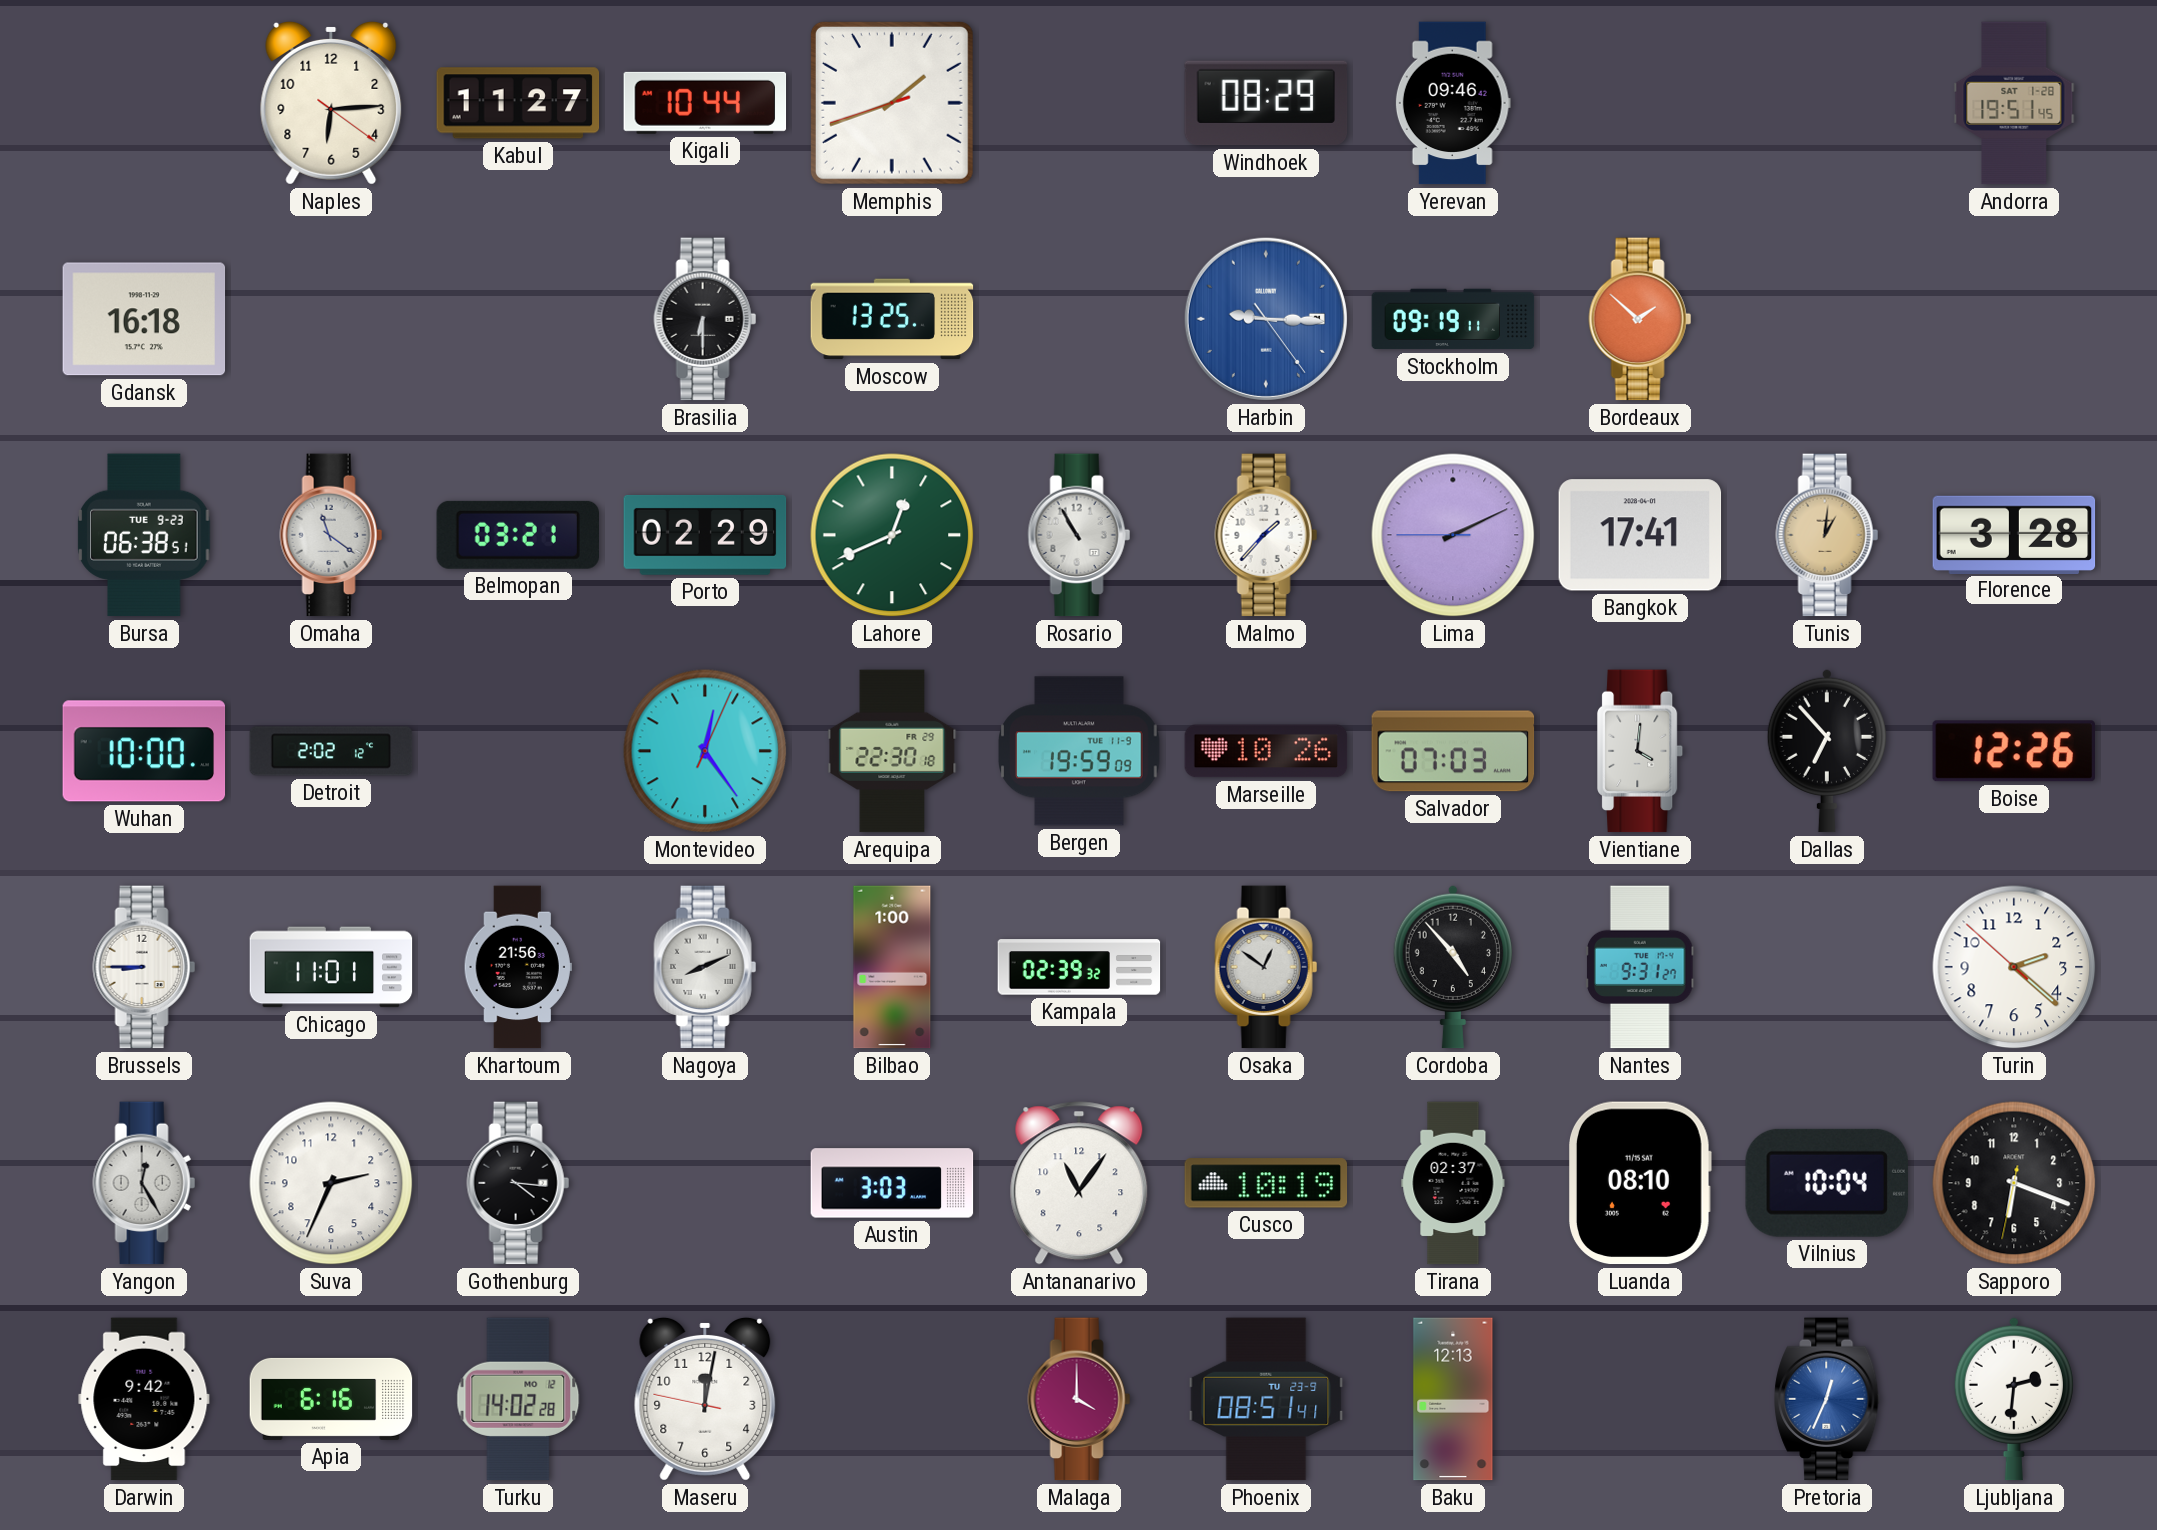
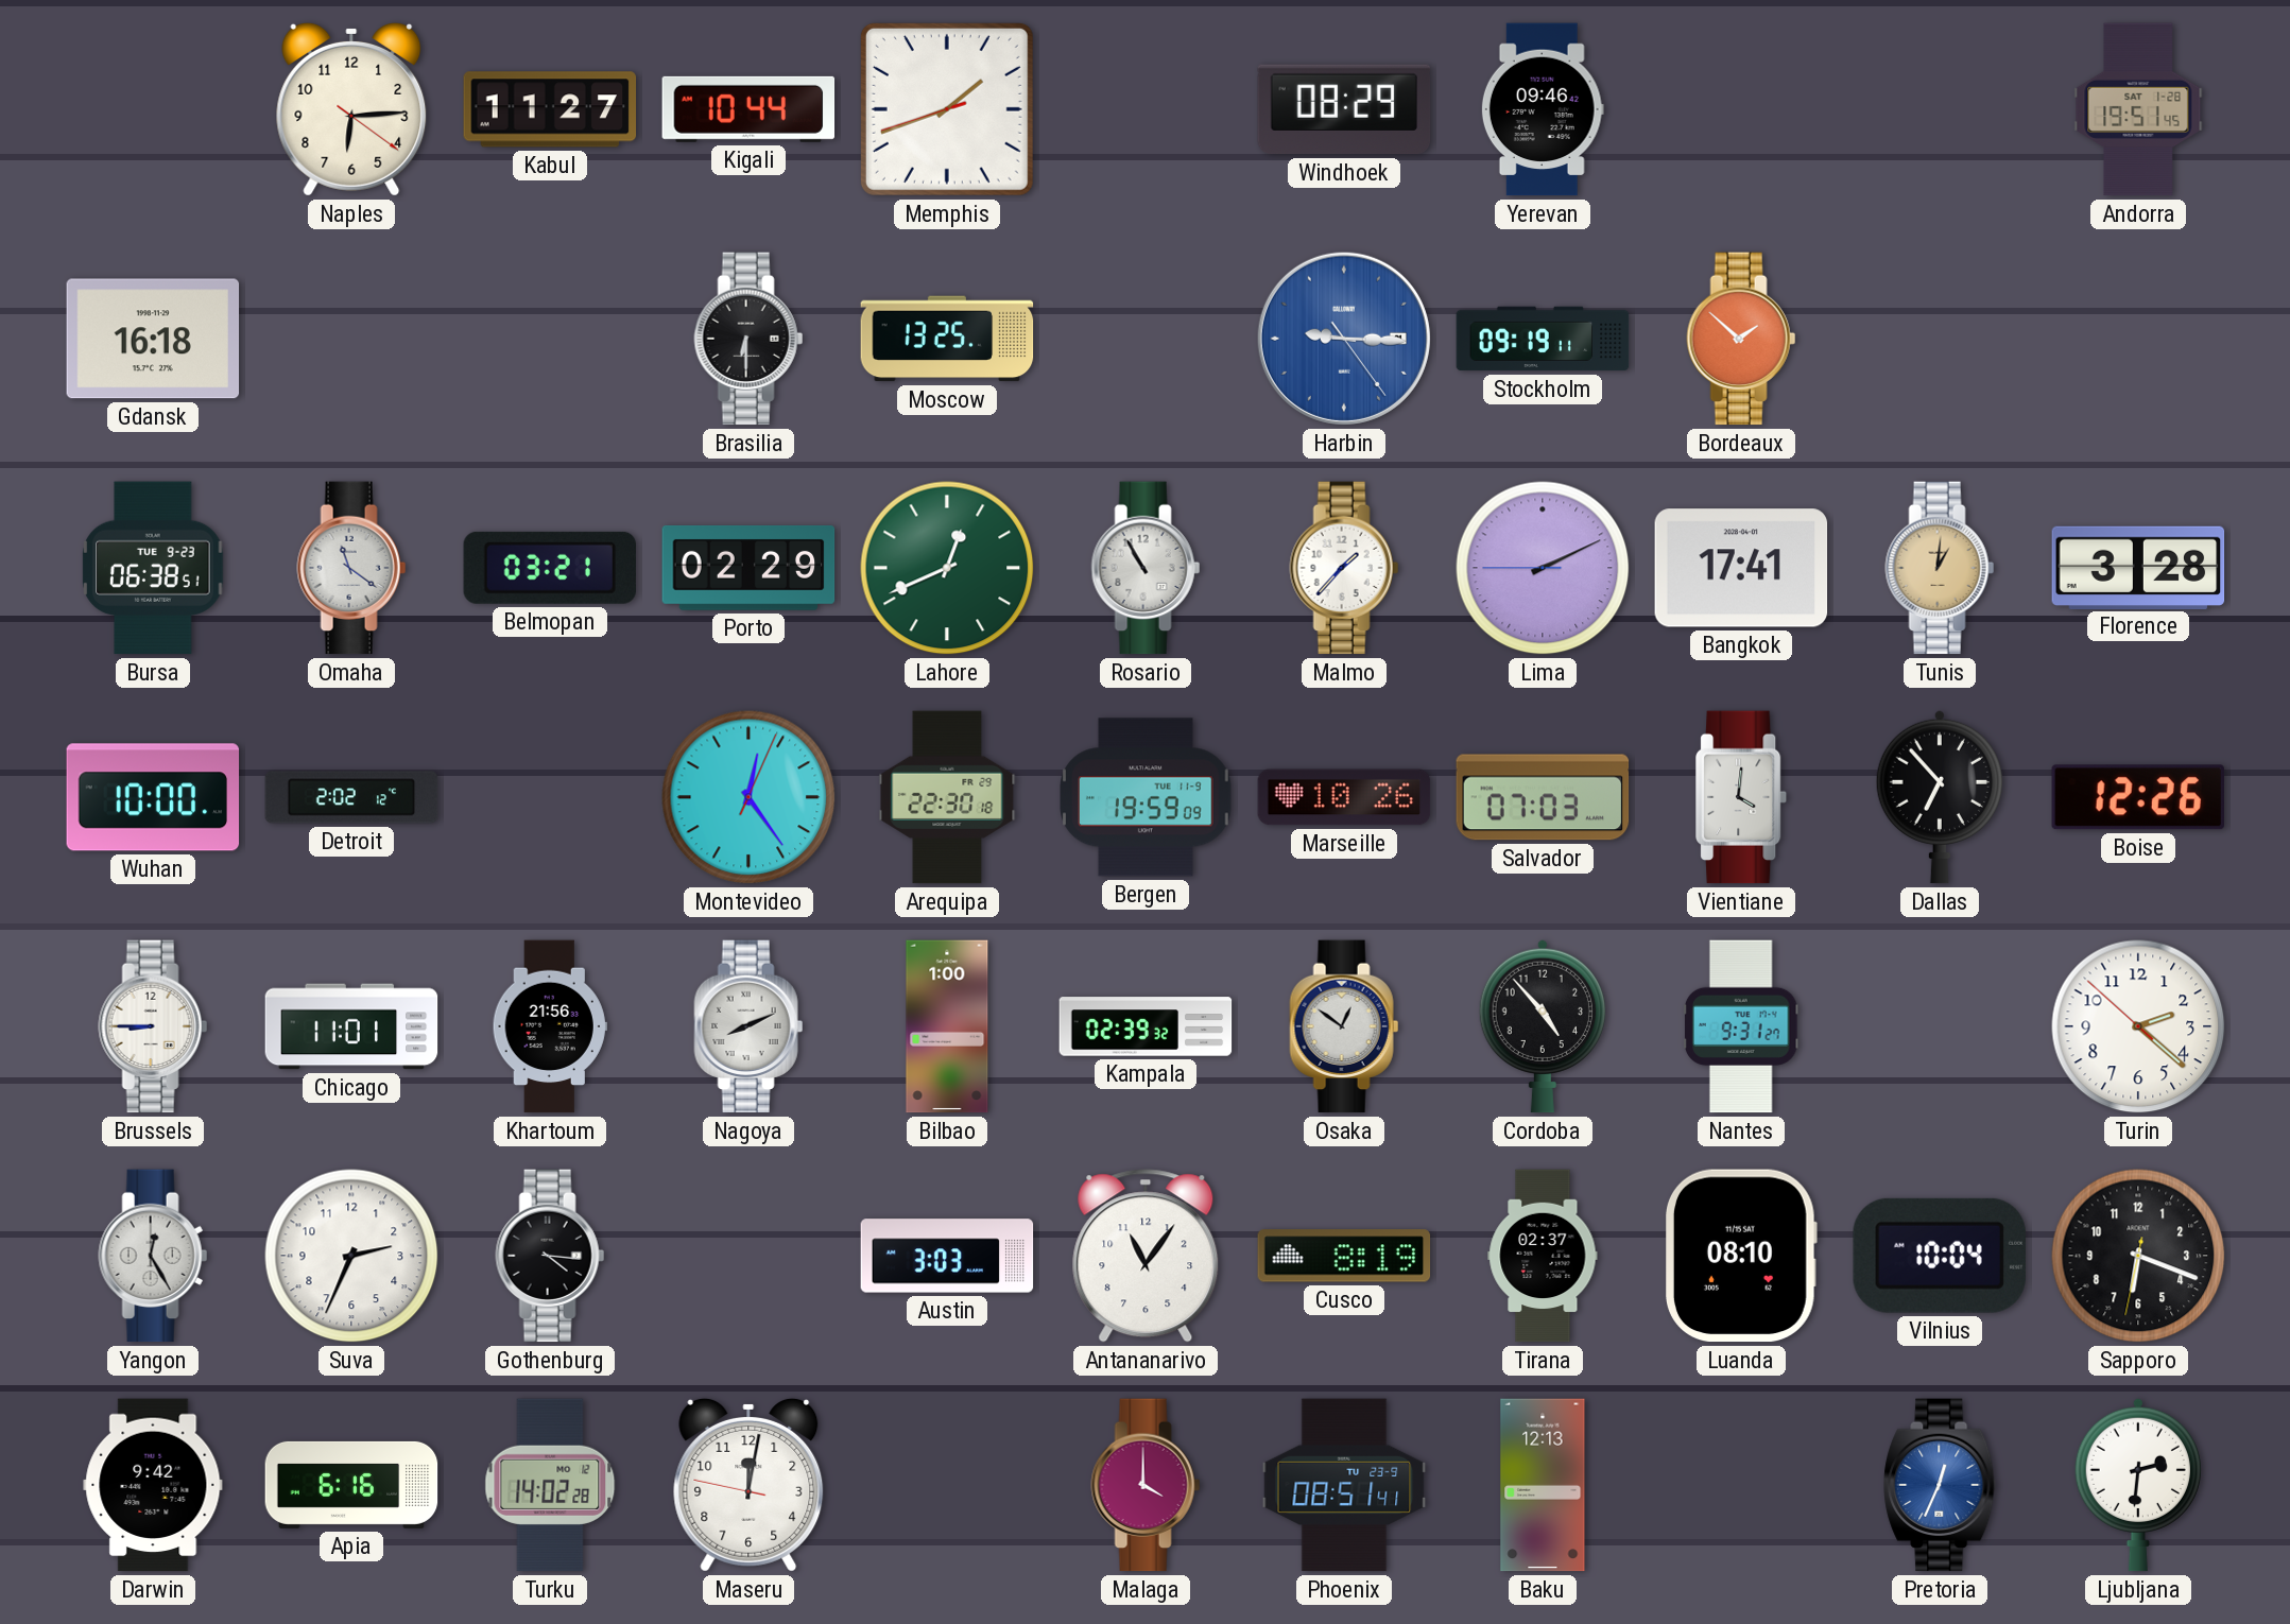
Cusco: 10:19 -> 8:19
